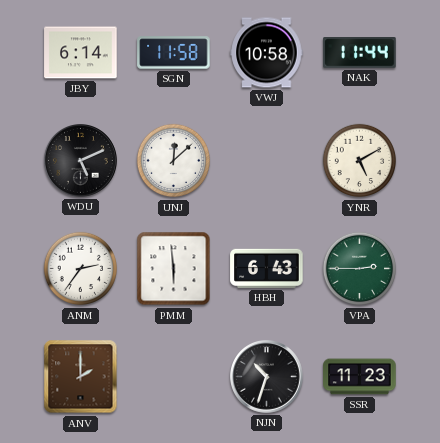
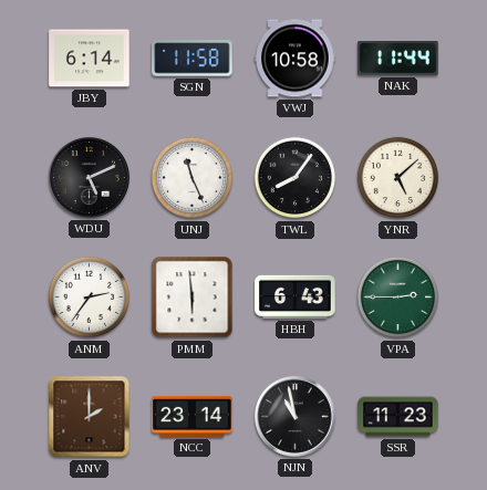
UNJ: 12:08 -> 11:26
TWL: none -> 8:06
YNR: 5:10 -> 5:08
NCC: none -> 23:14
NJN: 10:33 -> 10:58
